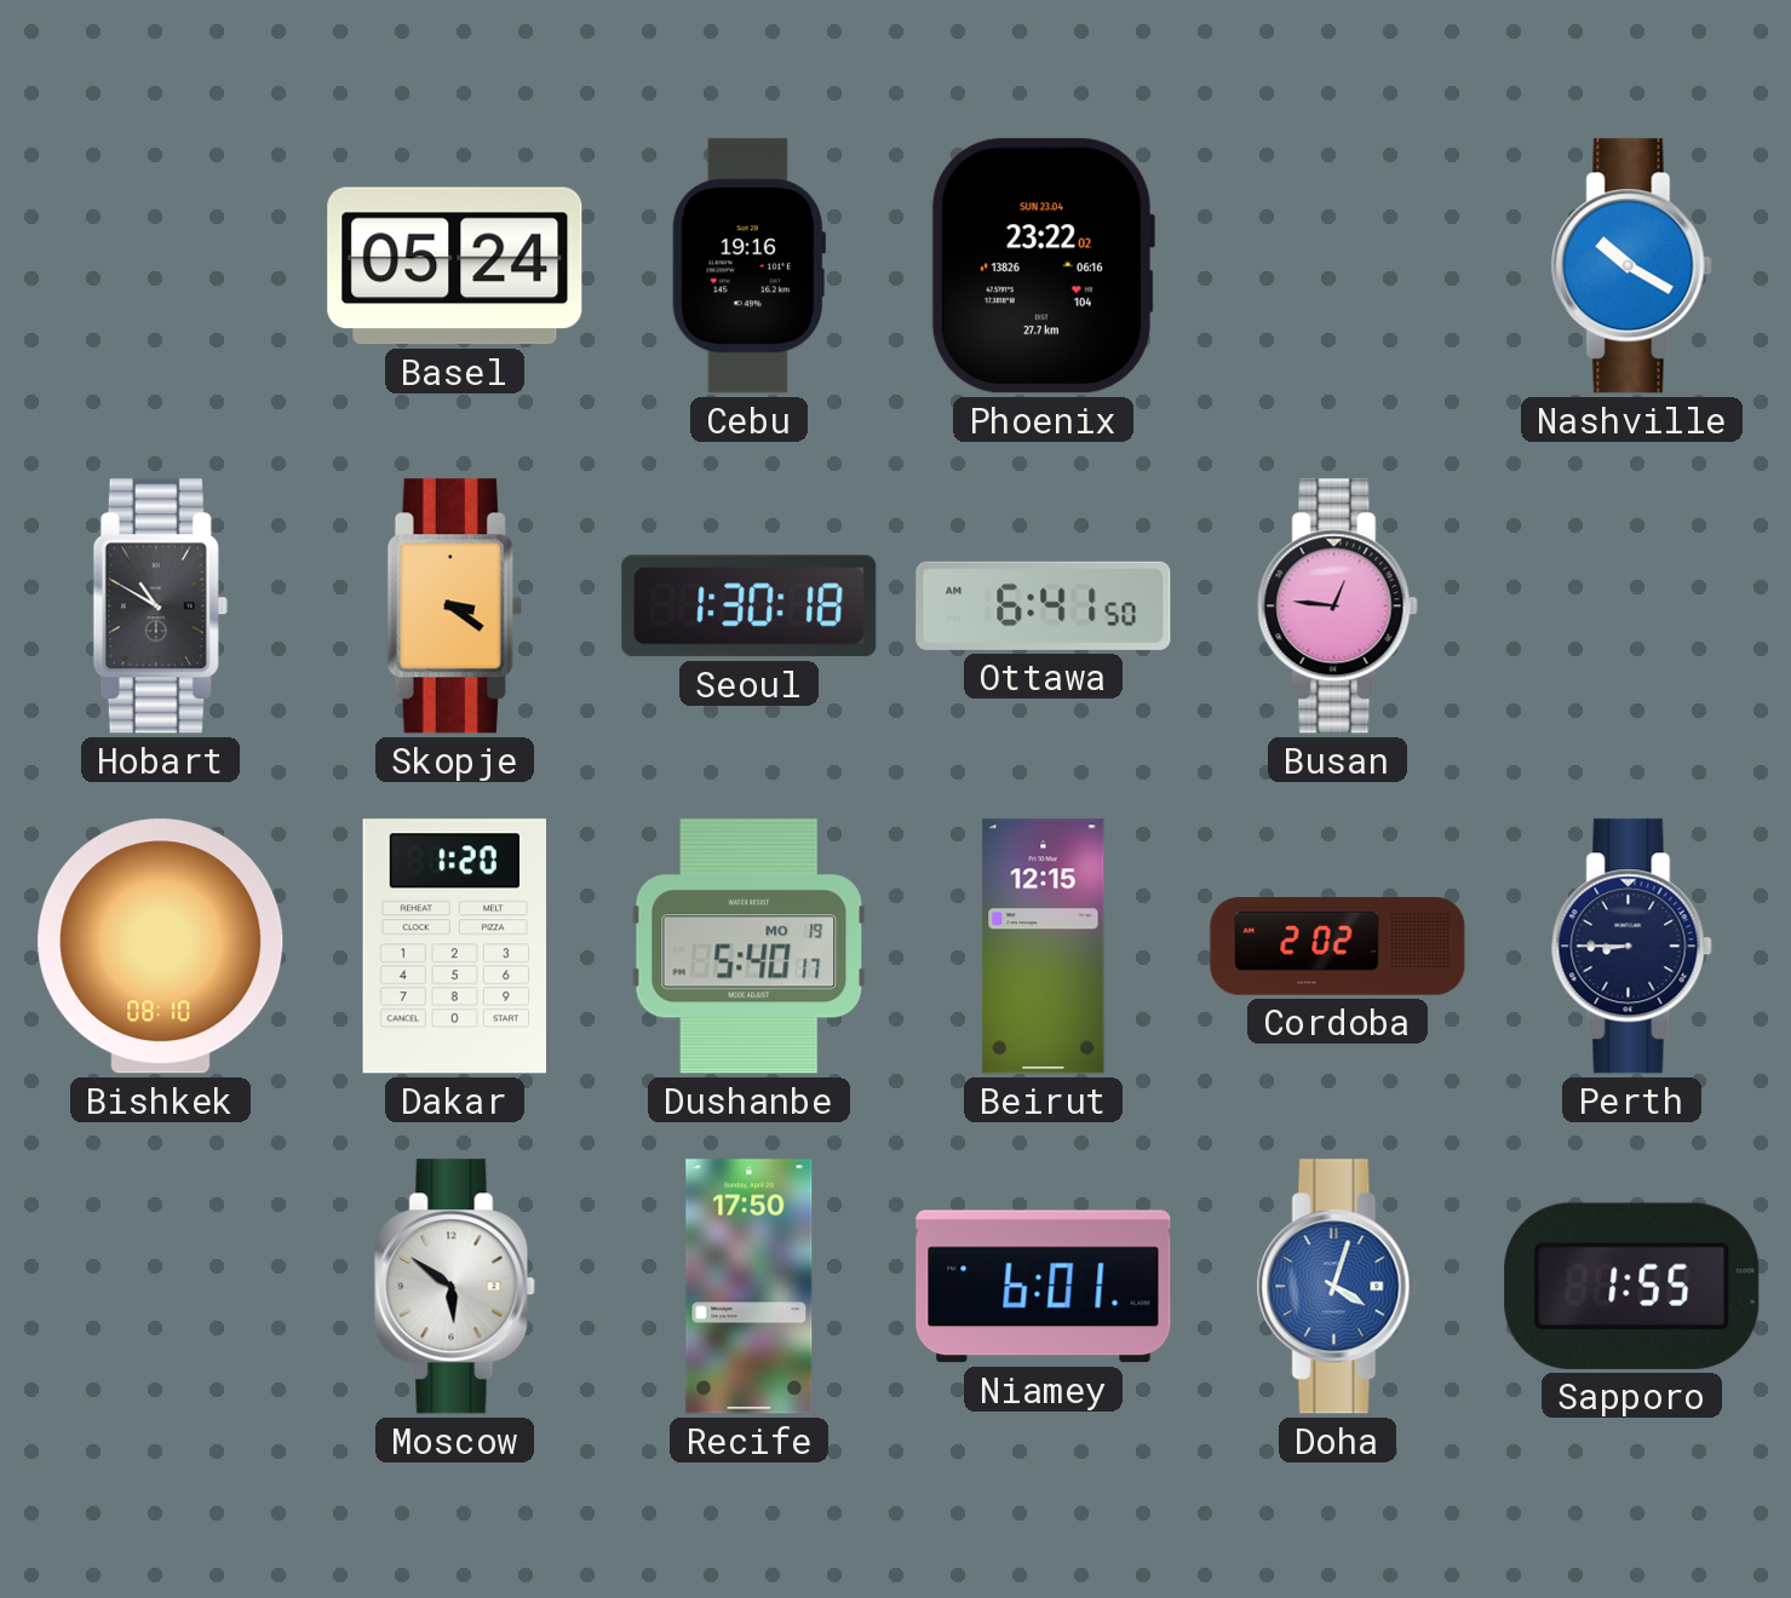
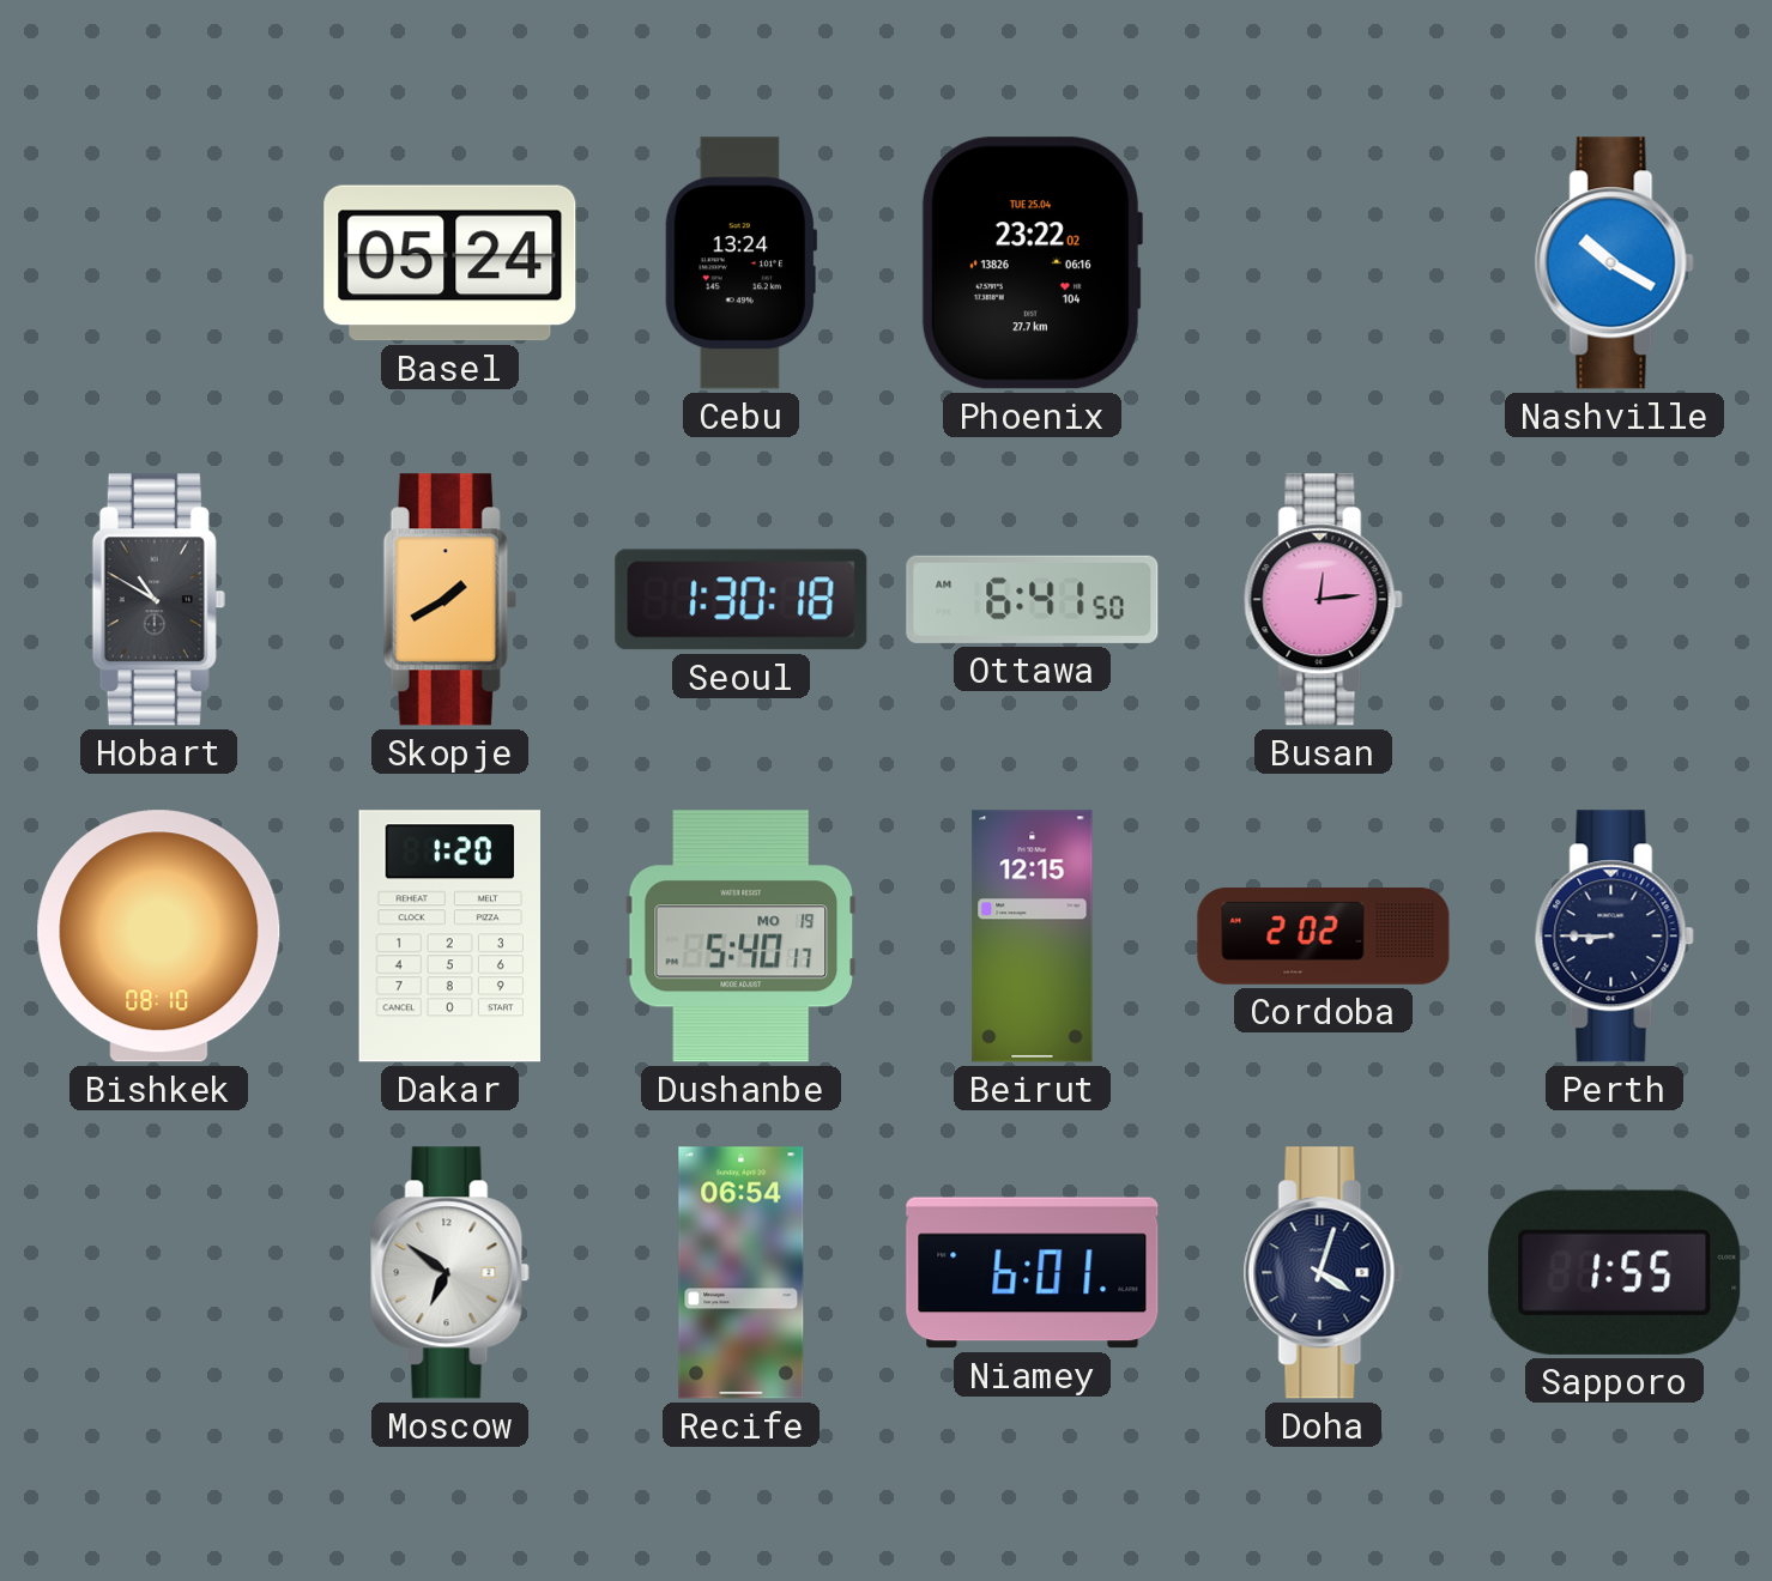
Cebu: 19:16 -> 13:24
Phoenix date: SUN 23.04 -> TUE 25.04
Skopje: 3:21 -> 1:40
Busan: 12:46 -> 12:14
Moscow: 5:51 -> 6:51
Recife: 17:50 -> 06:54
Doha dial: blue -> navy
